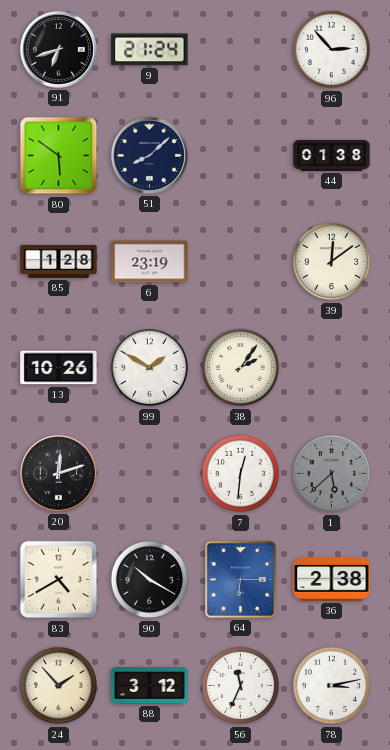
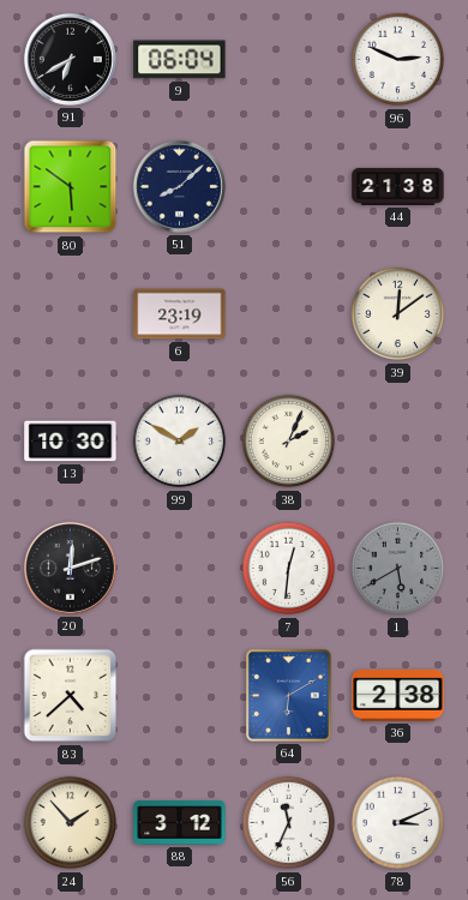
91: 6:42 -> 6:40
9: 21:24 -> 06:04
96: 2:53 -> 2:49
44: 01:38 -> 21:38
85: 1:28 -> none
13: 10:26 -> 10:30
38: 2:06 -> 2:04
1: 5:38 -> 5:40
83: 4:40 -> 4:38
90: 10:20 -> none
64: 6:15 -> 6:10
78: 3:13 -> 3:11
